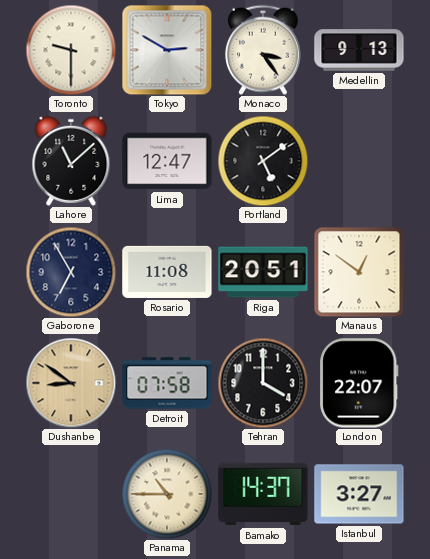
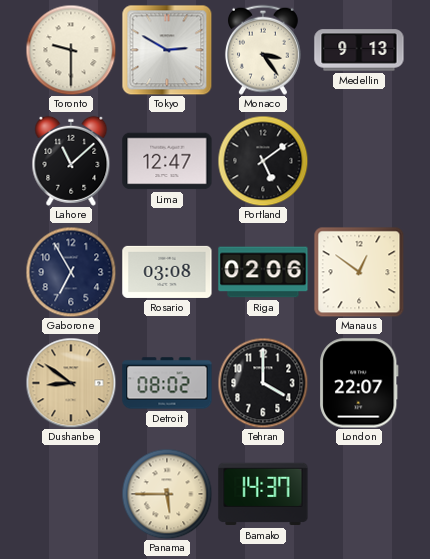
Rosario: 11:08 -> 03:08
Riga: 20:51 -> 02:06
Detroit: 07:58 -> 08:02
Panama: 10:45 -> 5:45
Istanbul: 3:27 -> none
